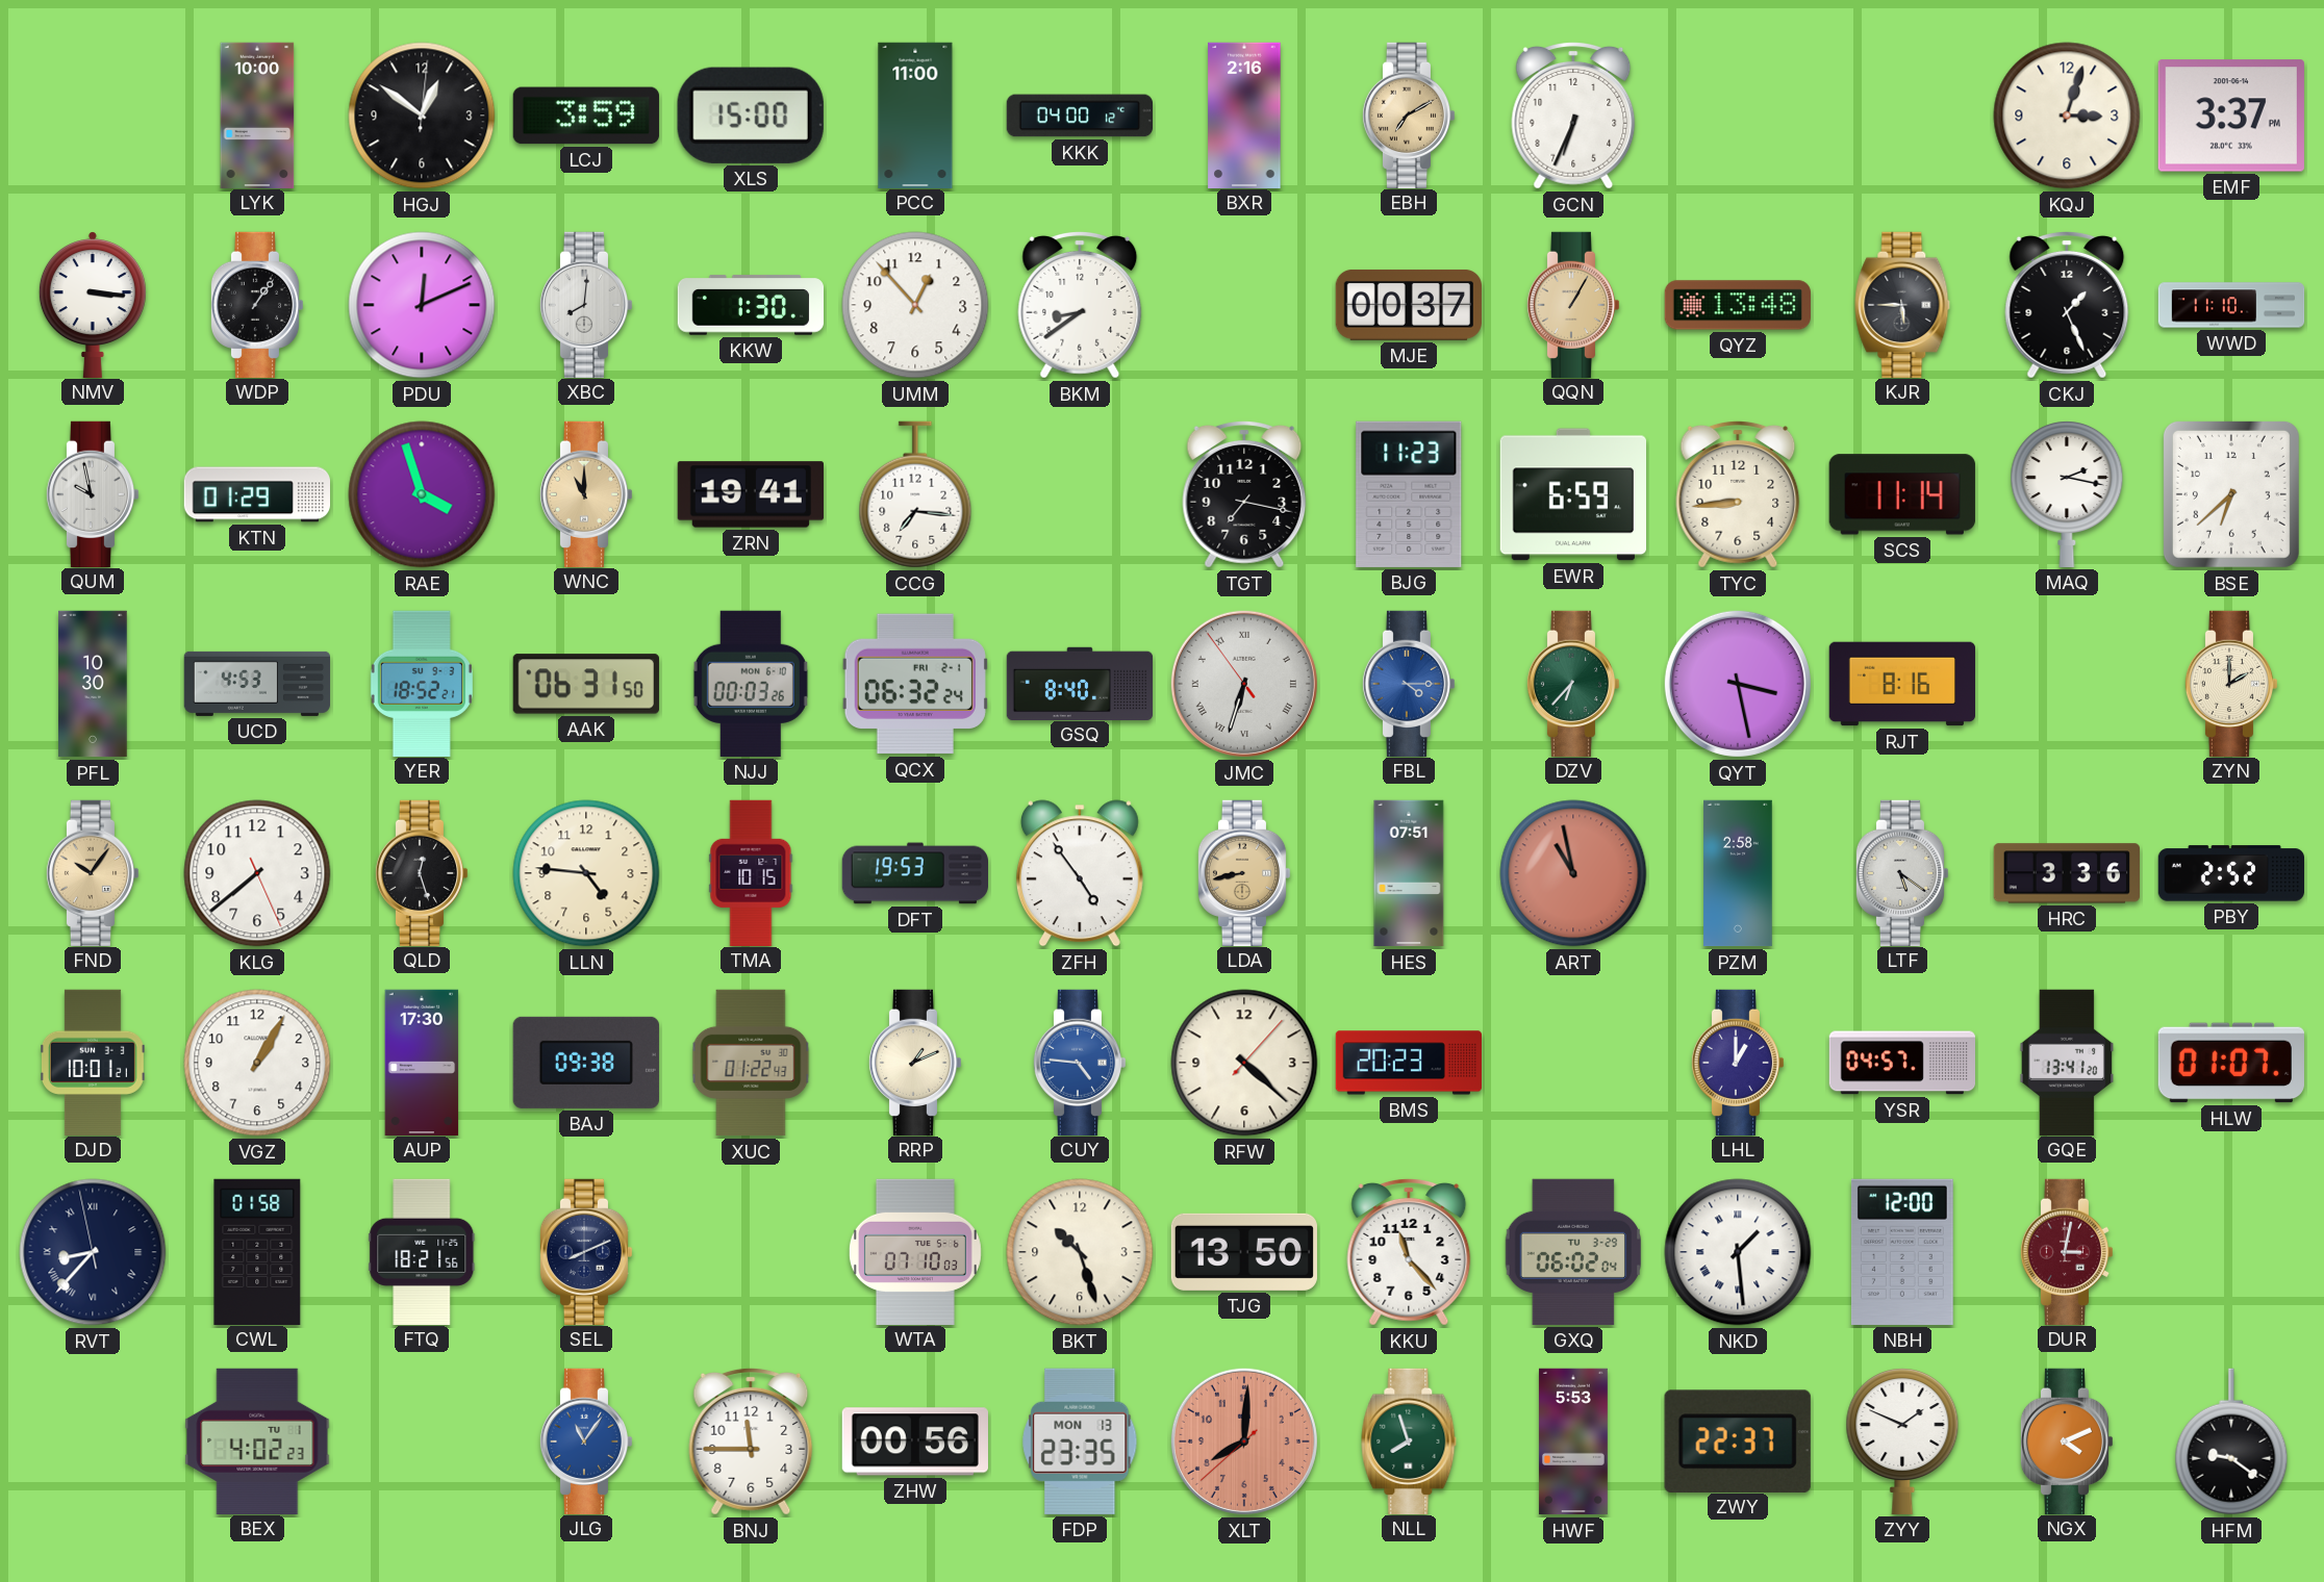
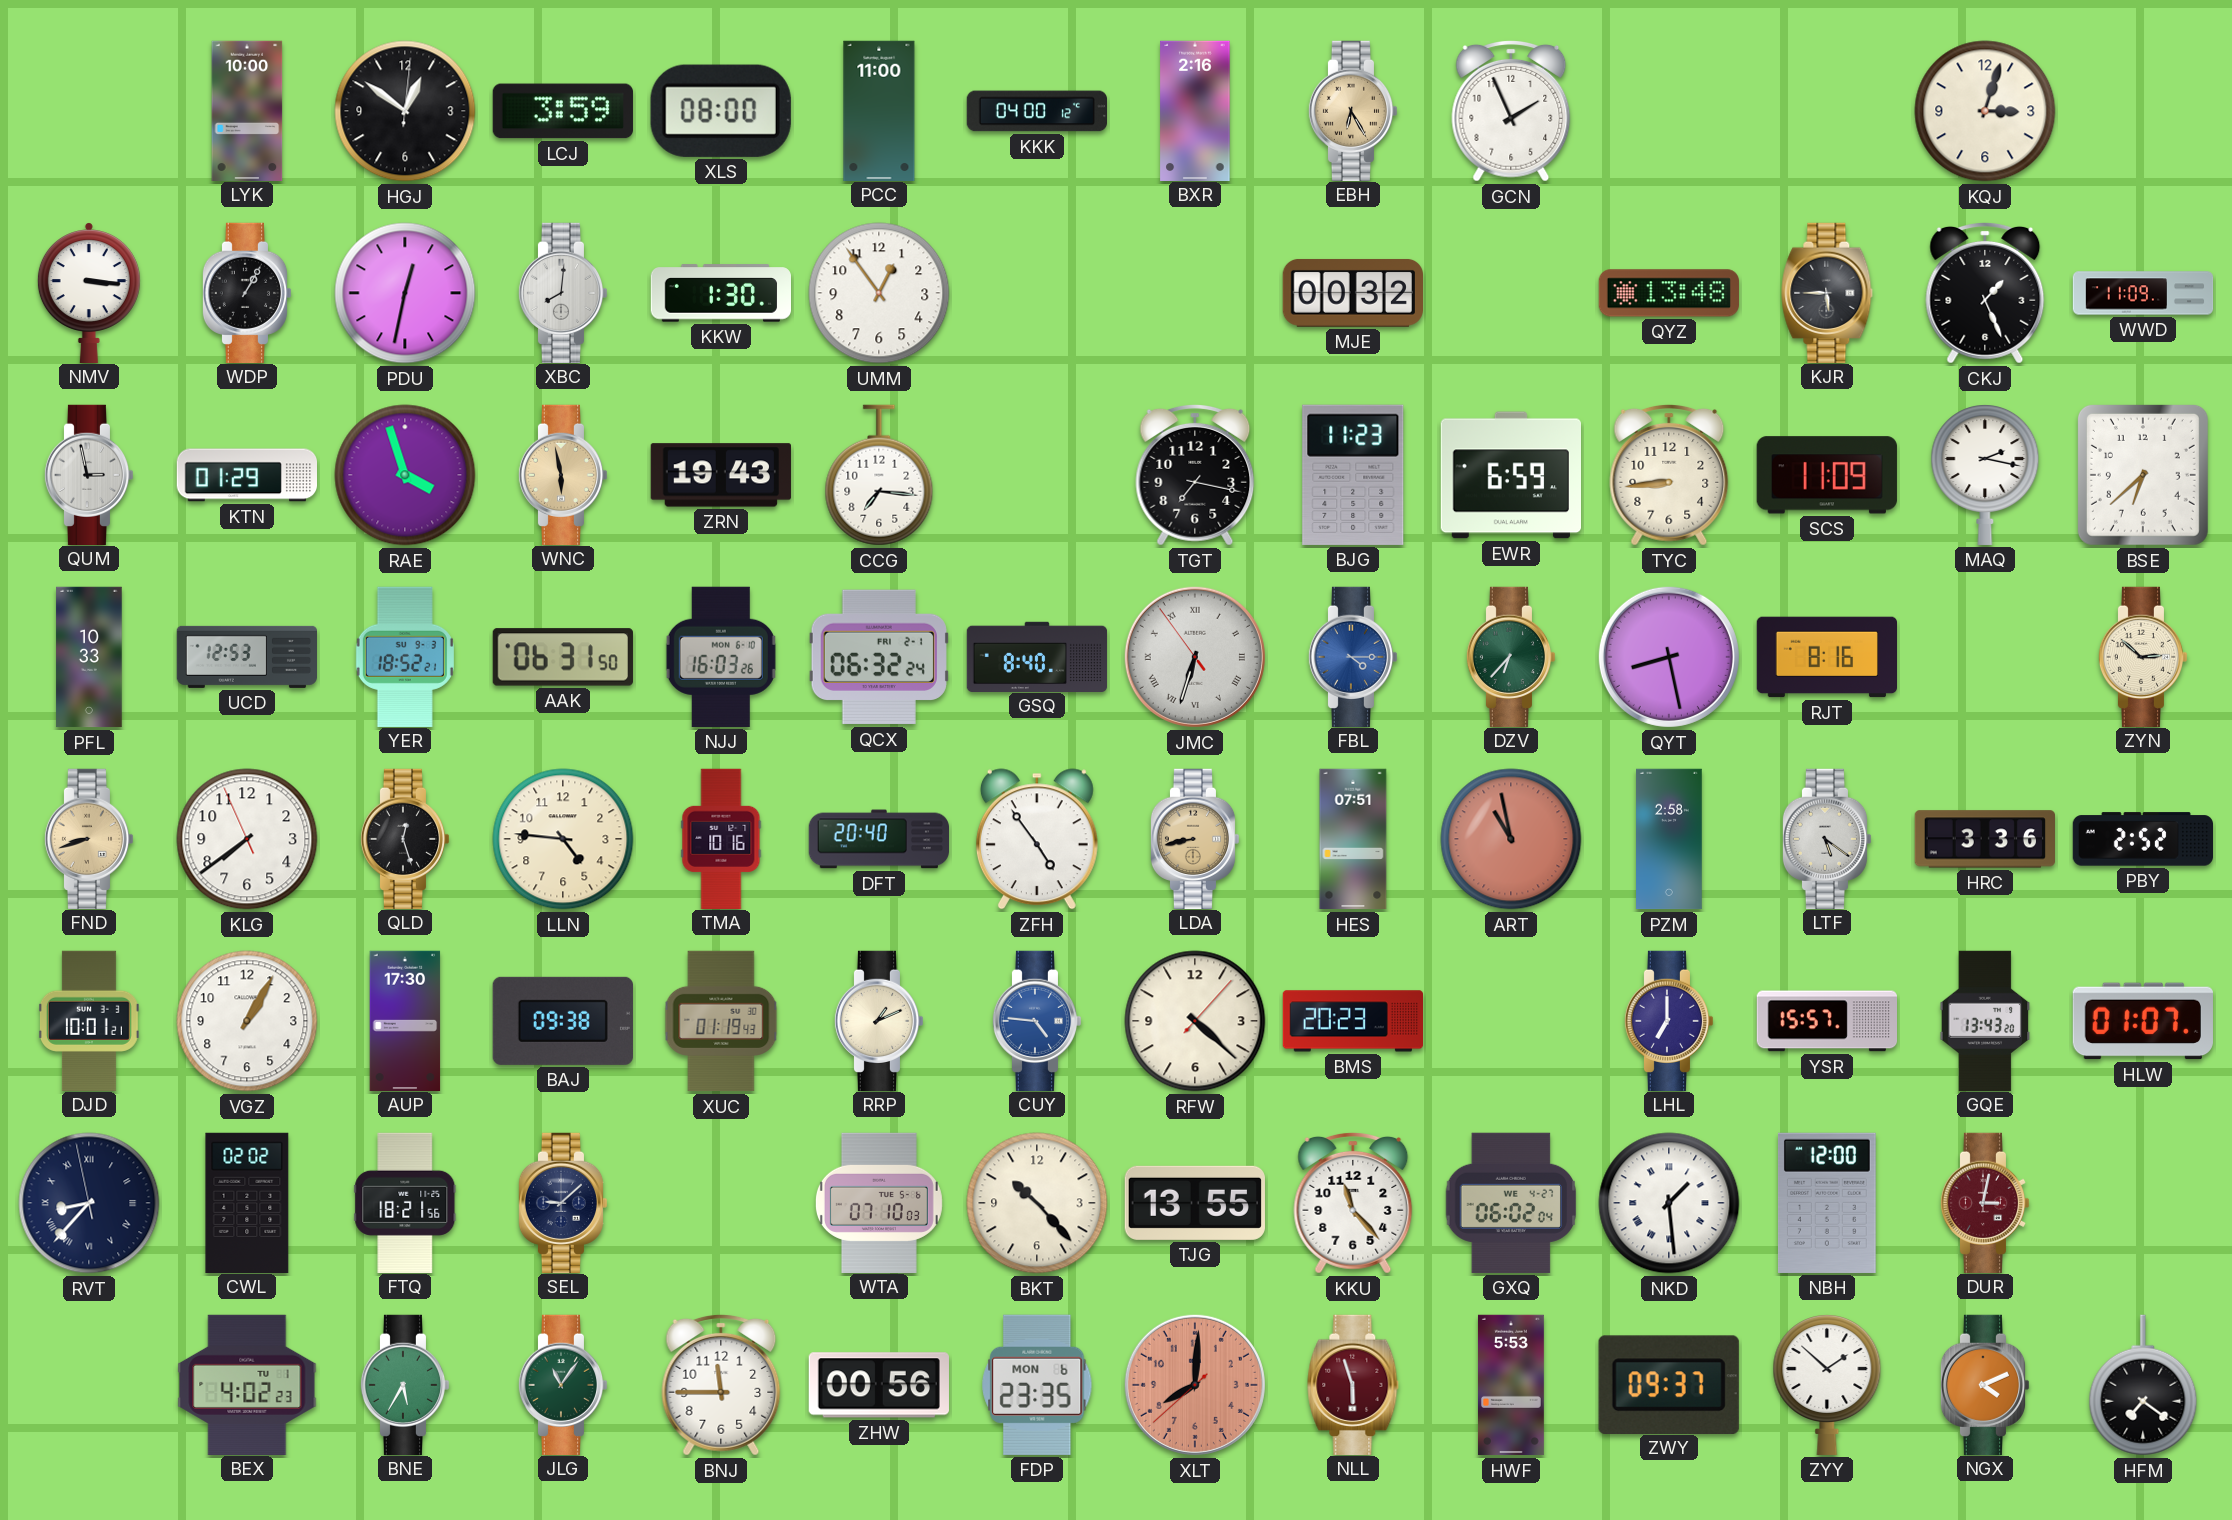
XLS: 15:00 -> 08:00
EBH: 7:10 -> 6:25
GCN: 6:34 -> 1:56
EMF: 3:37 -> none
WDP: 1:06 -> 1:05
PDU: 12:11 -> 12:32
UMM: 12:53 -> 12:54
BKM: 8:39 -> none
MJE: 00:37 -> 00:32
QQN: 1:05 -> none
WWD: 11:10 -> 11:09
QUM: 9:58 -> 2:58
WNC: 11:00 -> 5:58
ZRN: 19:41 -> 19:43
SCS: 11:14 -> 11:09
PFL: 10:30 -> 10:33
UCD: 4:53 -> 12:53
NJJ: 00:03 -> 16:03
QYT: 3:28 -> 8:28
ZYN: 2:00 -> 2:52
FND: 10:06 -> 8:42
KLG: 7:38:26 -> 7:38:56
TMA: 10:15 -> 10:16
DFT: 19:53 -> 20:40
XUC: 01:22 -> 01:19
LHL: 1:00 -> 7:00
YSR: 04:57 -> 15:57
GQE: 13:41 -> 13:43
CWL: 01:58 -> 02:02
SEL: 8:11 -> 9:08
BKT: 10:27 -> 10:23
TJG: 13:50 -> 13:55
GXQ date: TU 3-29 -> WE 4-27
BNE: none -> 5:35
JLG dial: blue -> green
FDP date: MON 13 -> MON 6
NLL: 7:57 -> 5:57
NLL dial: green -> burgundy
ZWY: 22:37 -> 09:37
ZYY: 1:49 -> 1:52
HFM: 9:21 -> 7:21
